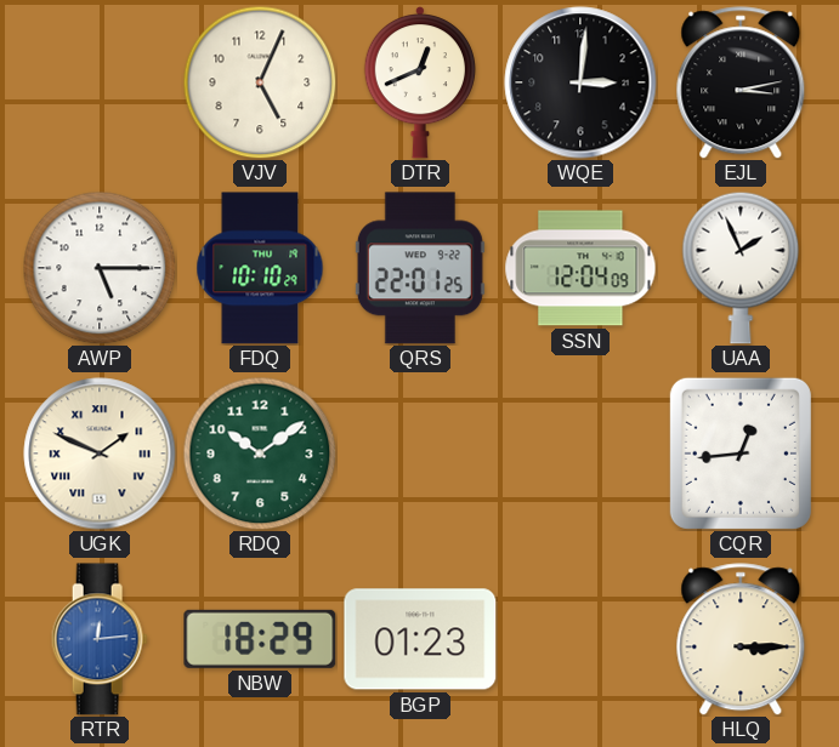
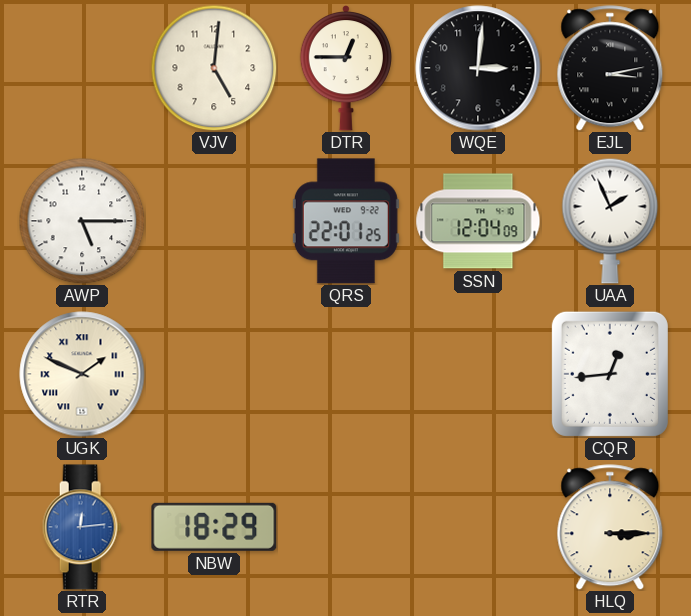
VJV: 5:04 -> 5:01
DTR: 12:41 -> 12:45
FDQ: 10:10 -> none
RDQ: 10:09 -> none
BGP: 01:23 -> none
